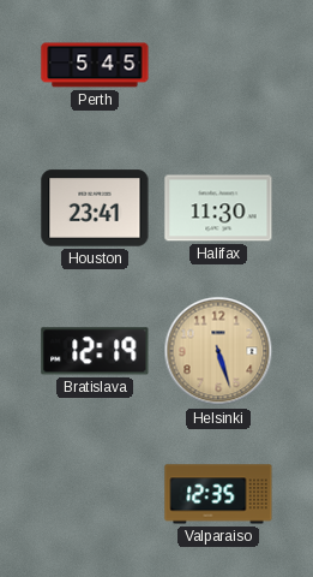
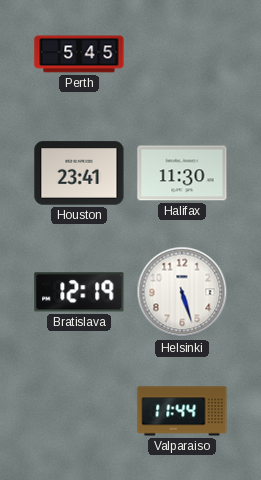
Helsinki dial: champagne -> white
Valparaiso: 12:35 -> 11:44
